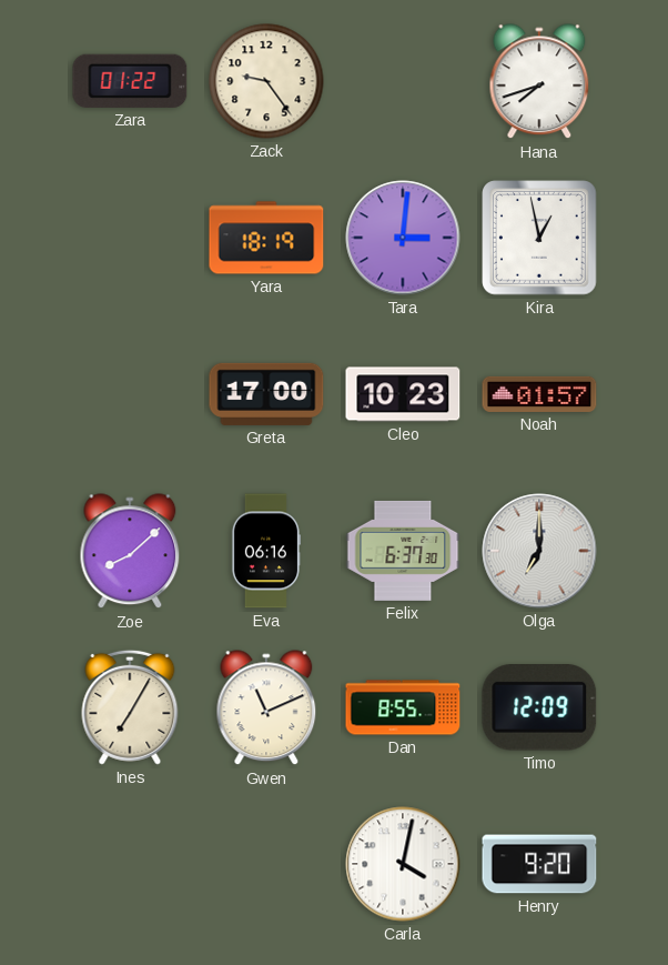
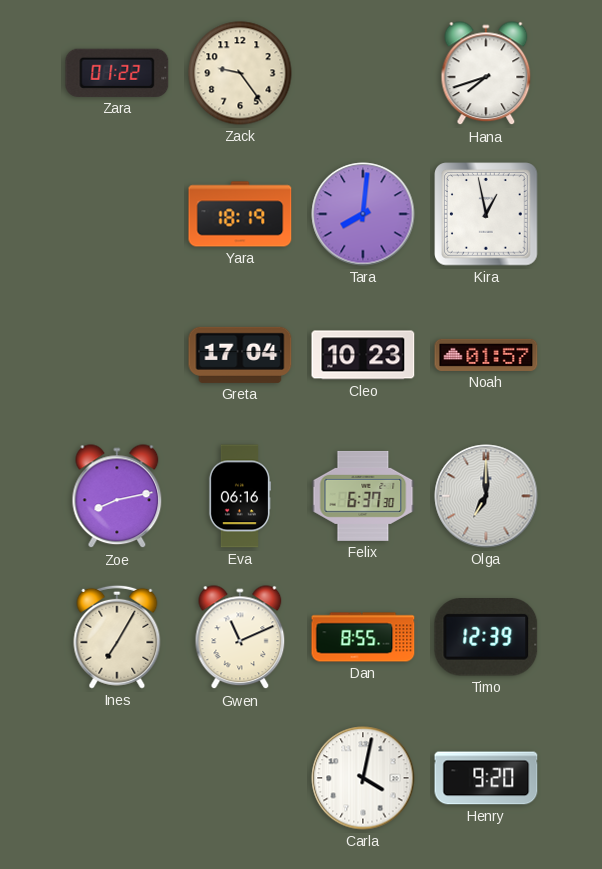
Tara: 3:01 -> 8:01
Greta: 17:00 -> 17:04
Zoe: 8:08 -> 8:13
Timo: 12:09 -> 12:39
